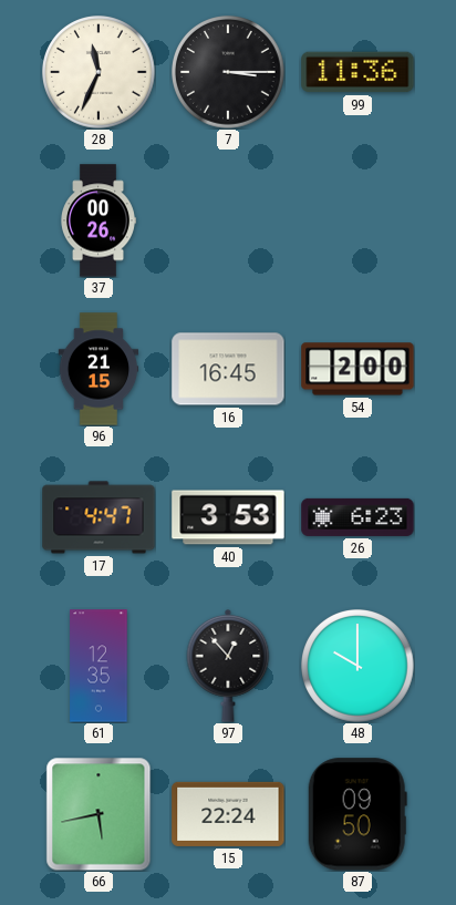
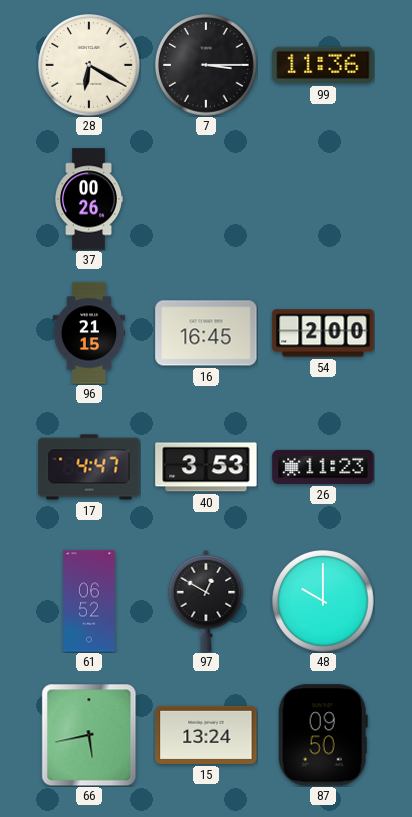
28: 11:34 -> 6:20
26: 6:23 -> 11:23
61: 12:35 -> 06:52
97: 12:53 -> 12:50
15: 22:24 -> 13:24
